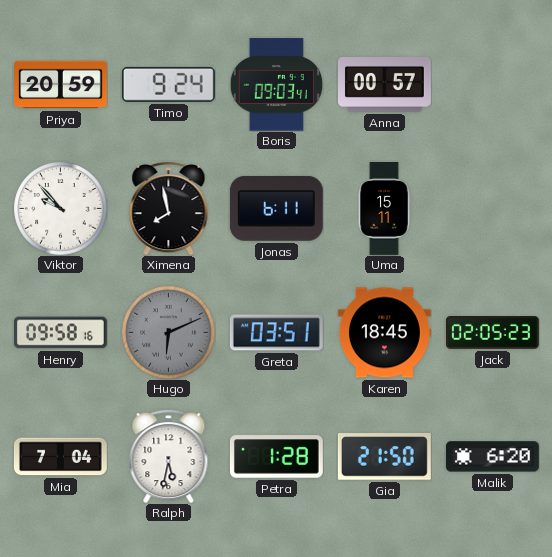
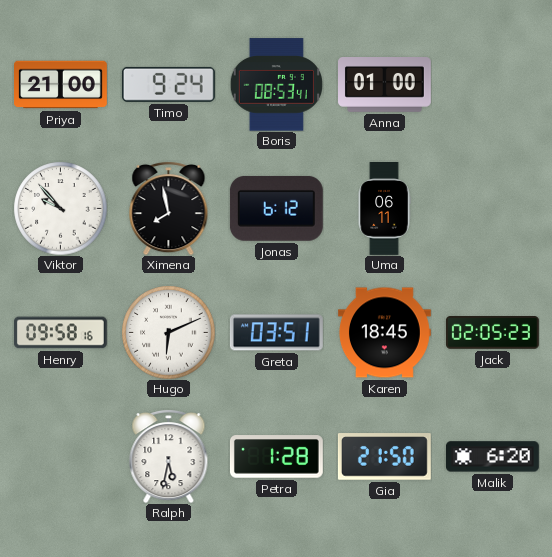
Priya: 20:59 -> 21:00
Boris: 09:03 -> 08:53
Anna: 00:57 -> 01:00
Jonas: 6:11 -> 6:12
Uma: 15:11 -> 06:11
Hugo dial: grey -> white
Mia: 7:04 -> none
